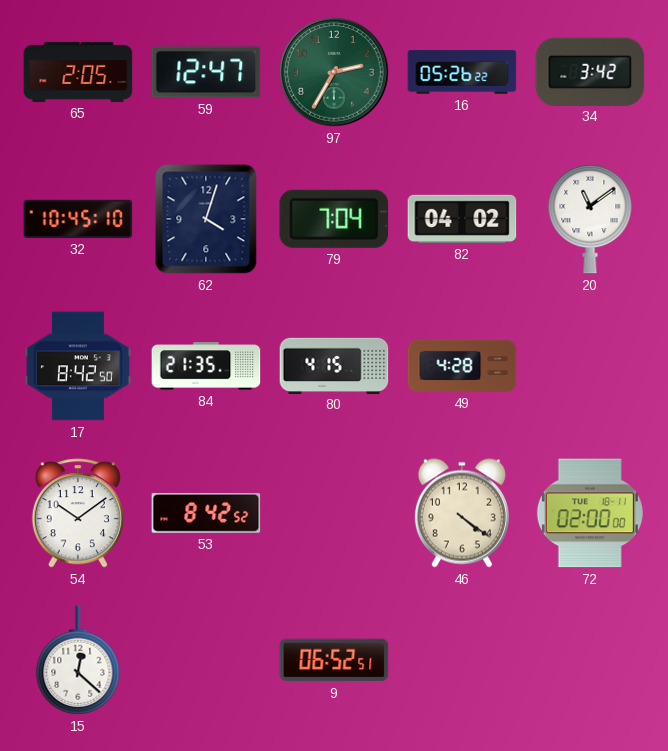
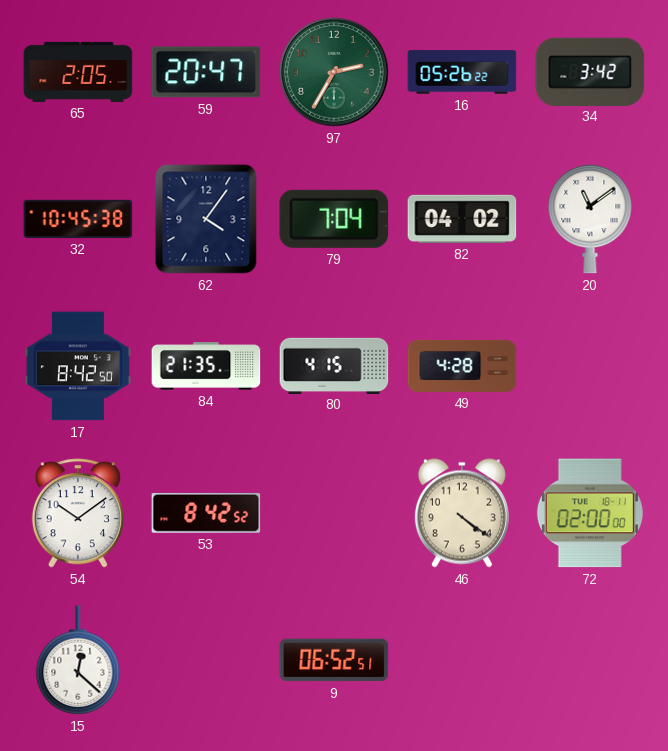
59: 12:47 -> 20:47
32: 10:45:10 -> 10:45:38
62: 4:03 -> 4:06
